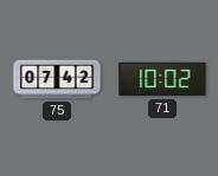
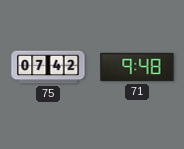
71: 10:02 -> 9:48
